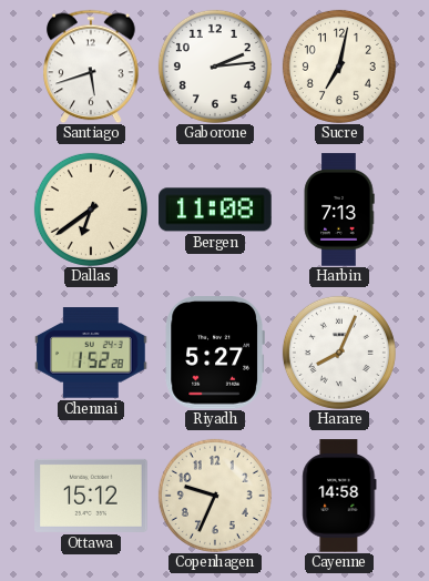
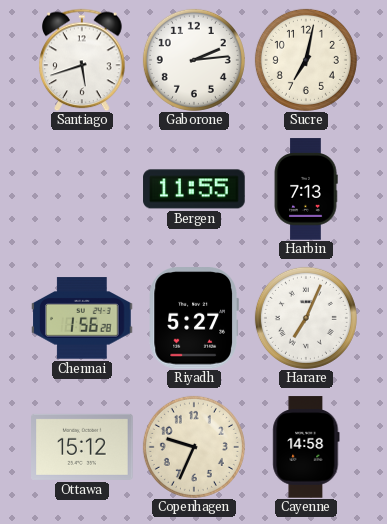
Dallas: 6:39 -> none
Bergen: 11:08 -> 11:55
Chennai: 1:52 -> 1:56
Harare: 8:04 -> 7:04
